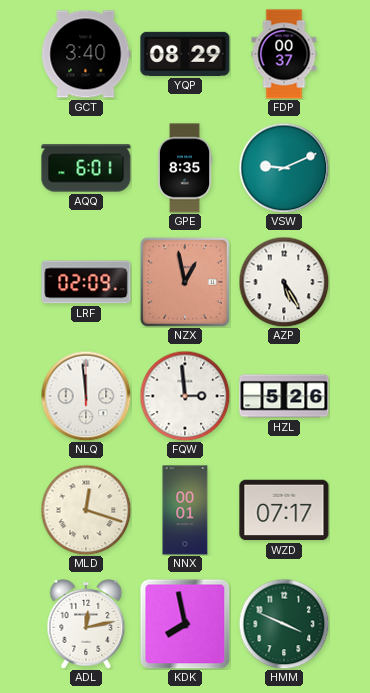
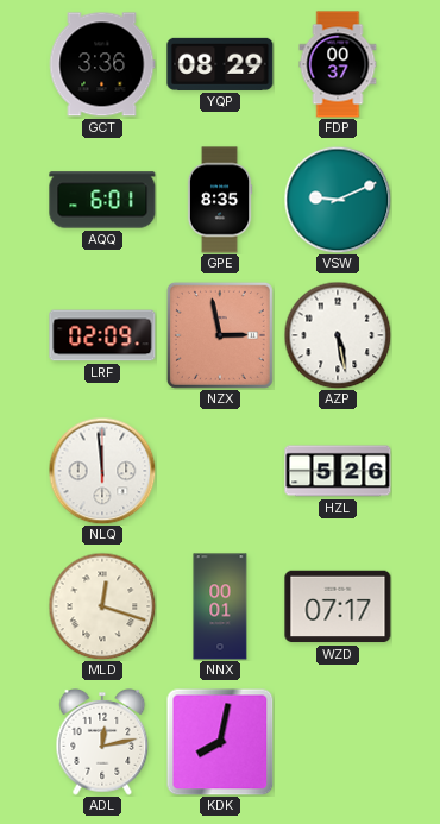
GCT: 3:40 -> 3:36
NZX: 12:58 -> 2:58
AZP: 5:25 -> 5:28
FQW: 2:59 -> none
KDK: 7:58 -> 8:02
HMM: 3:49 -> none
